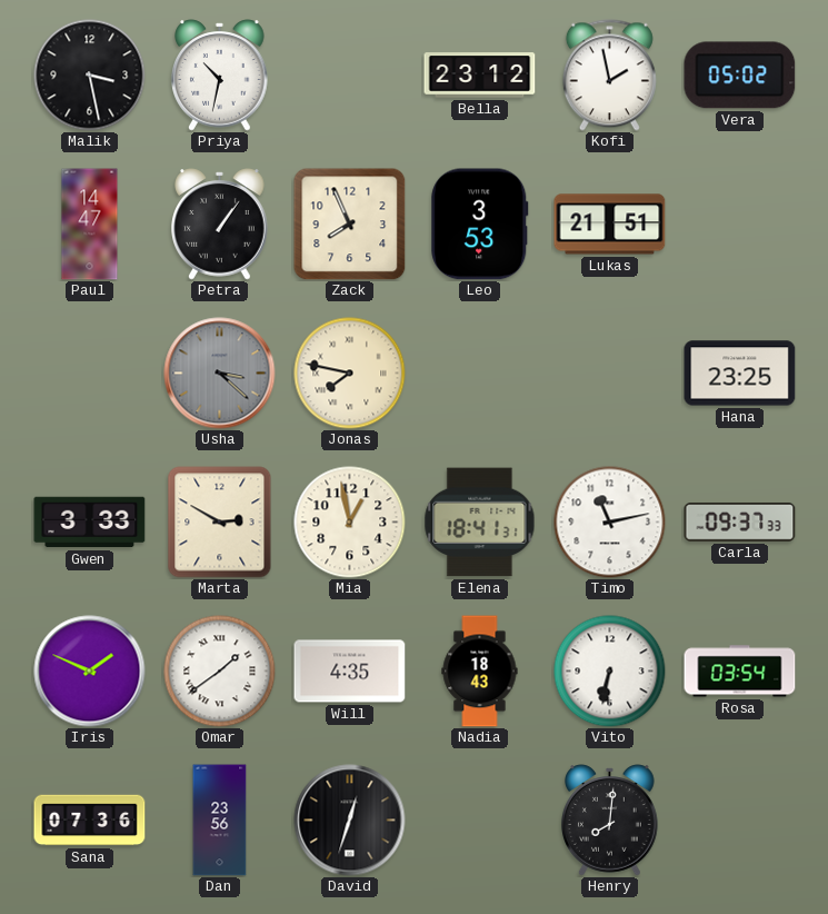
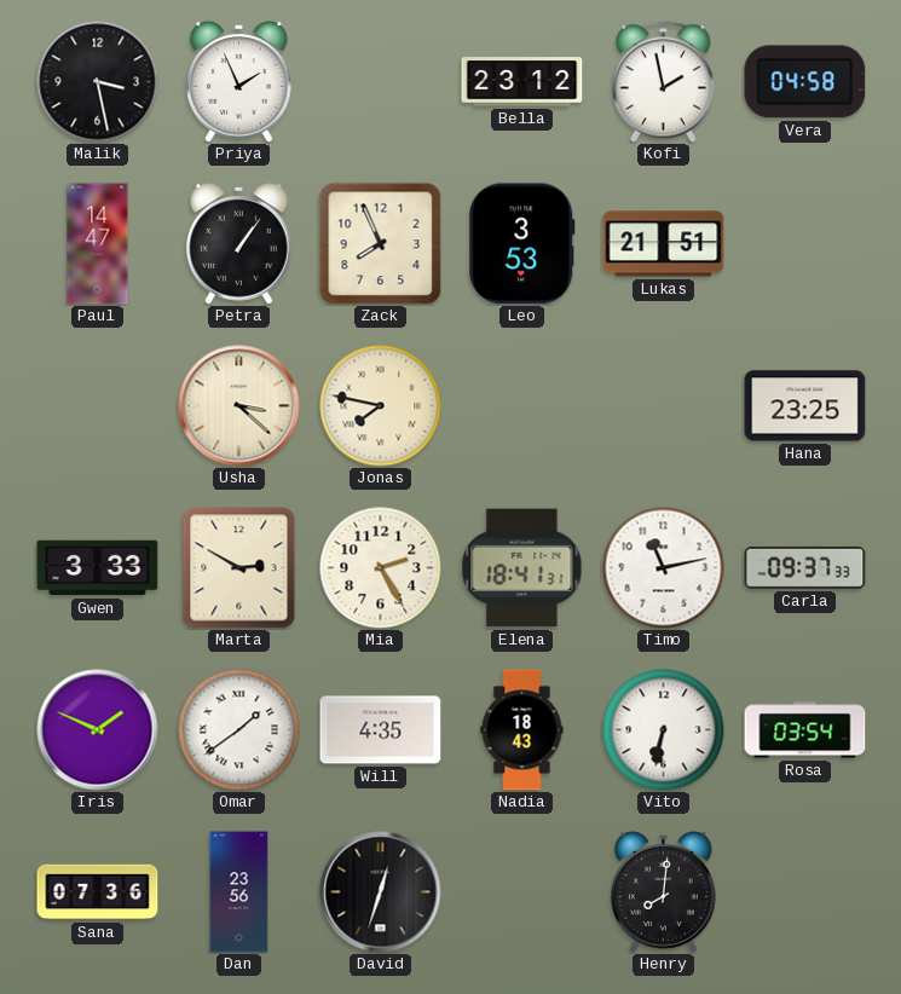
Priya: 10:32 -> 1:56
Vera: 05:02 -> 04:58
Usha dial: grey -> cream
Mia: 12:58 -> 2:25
